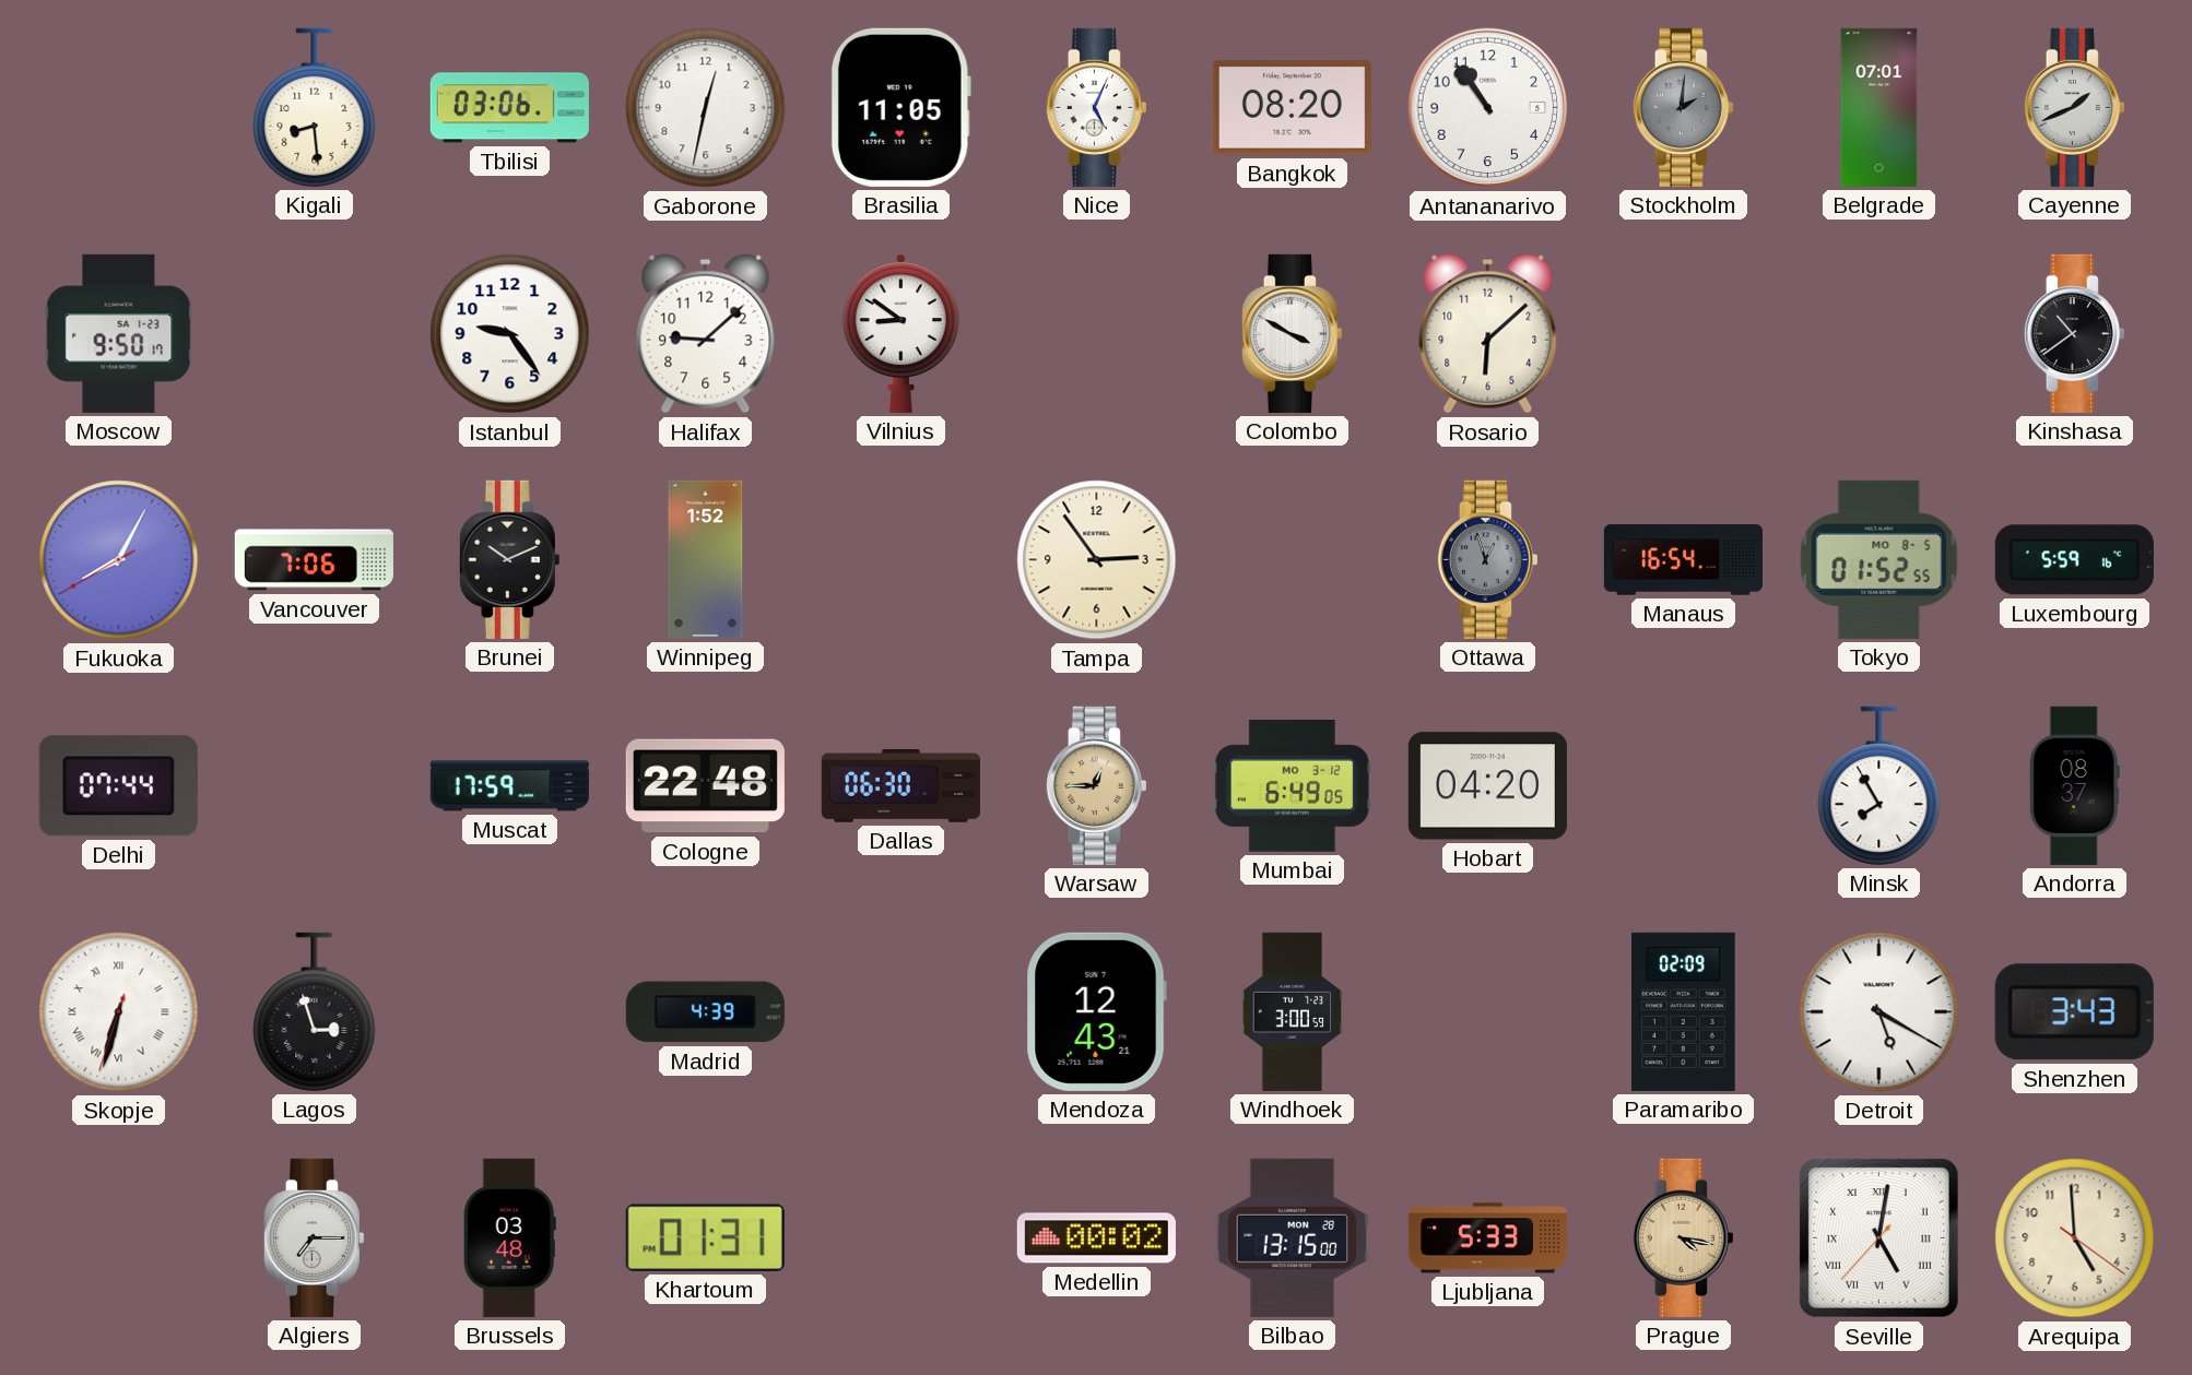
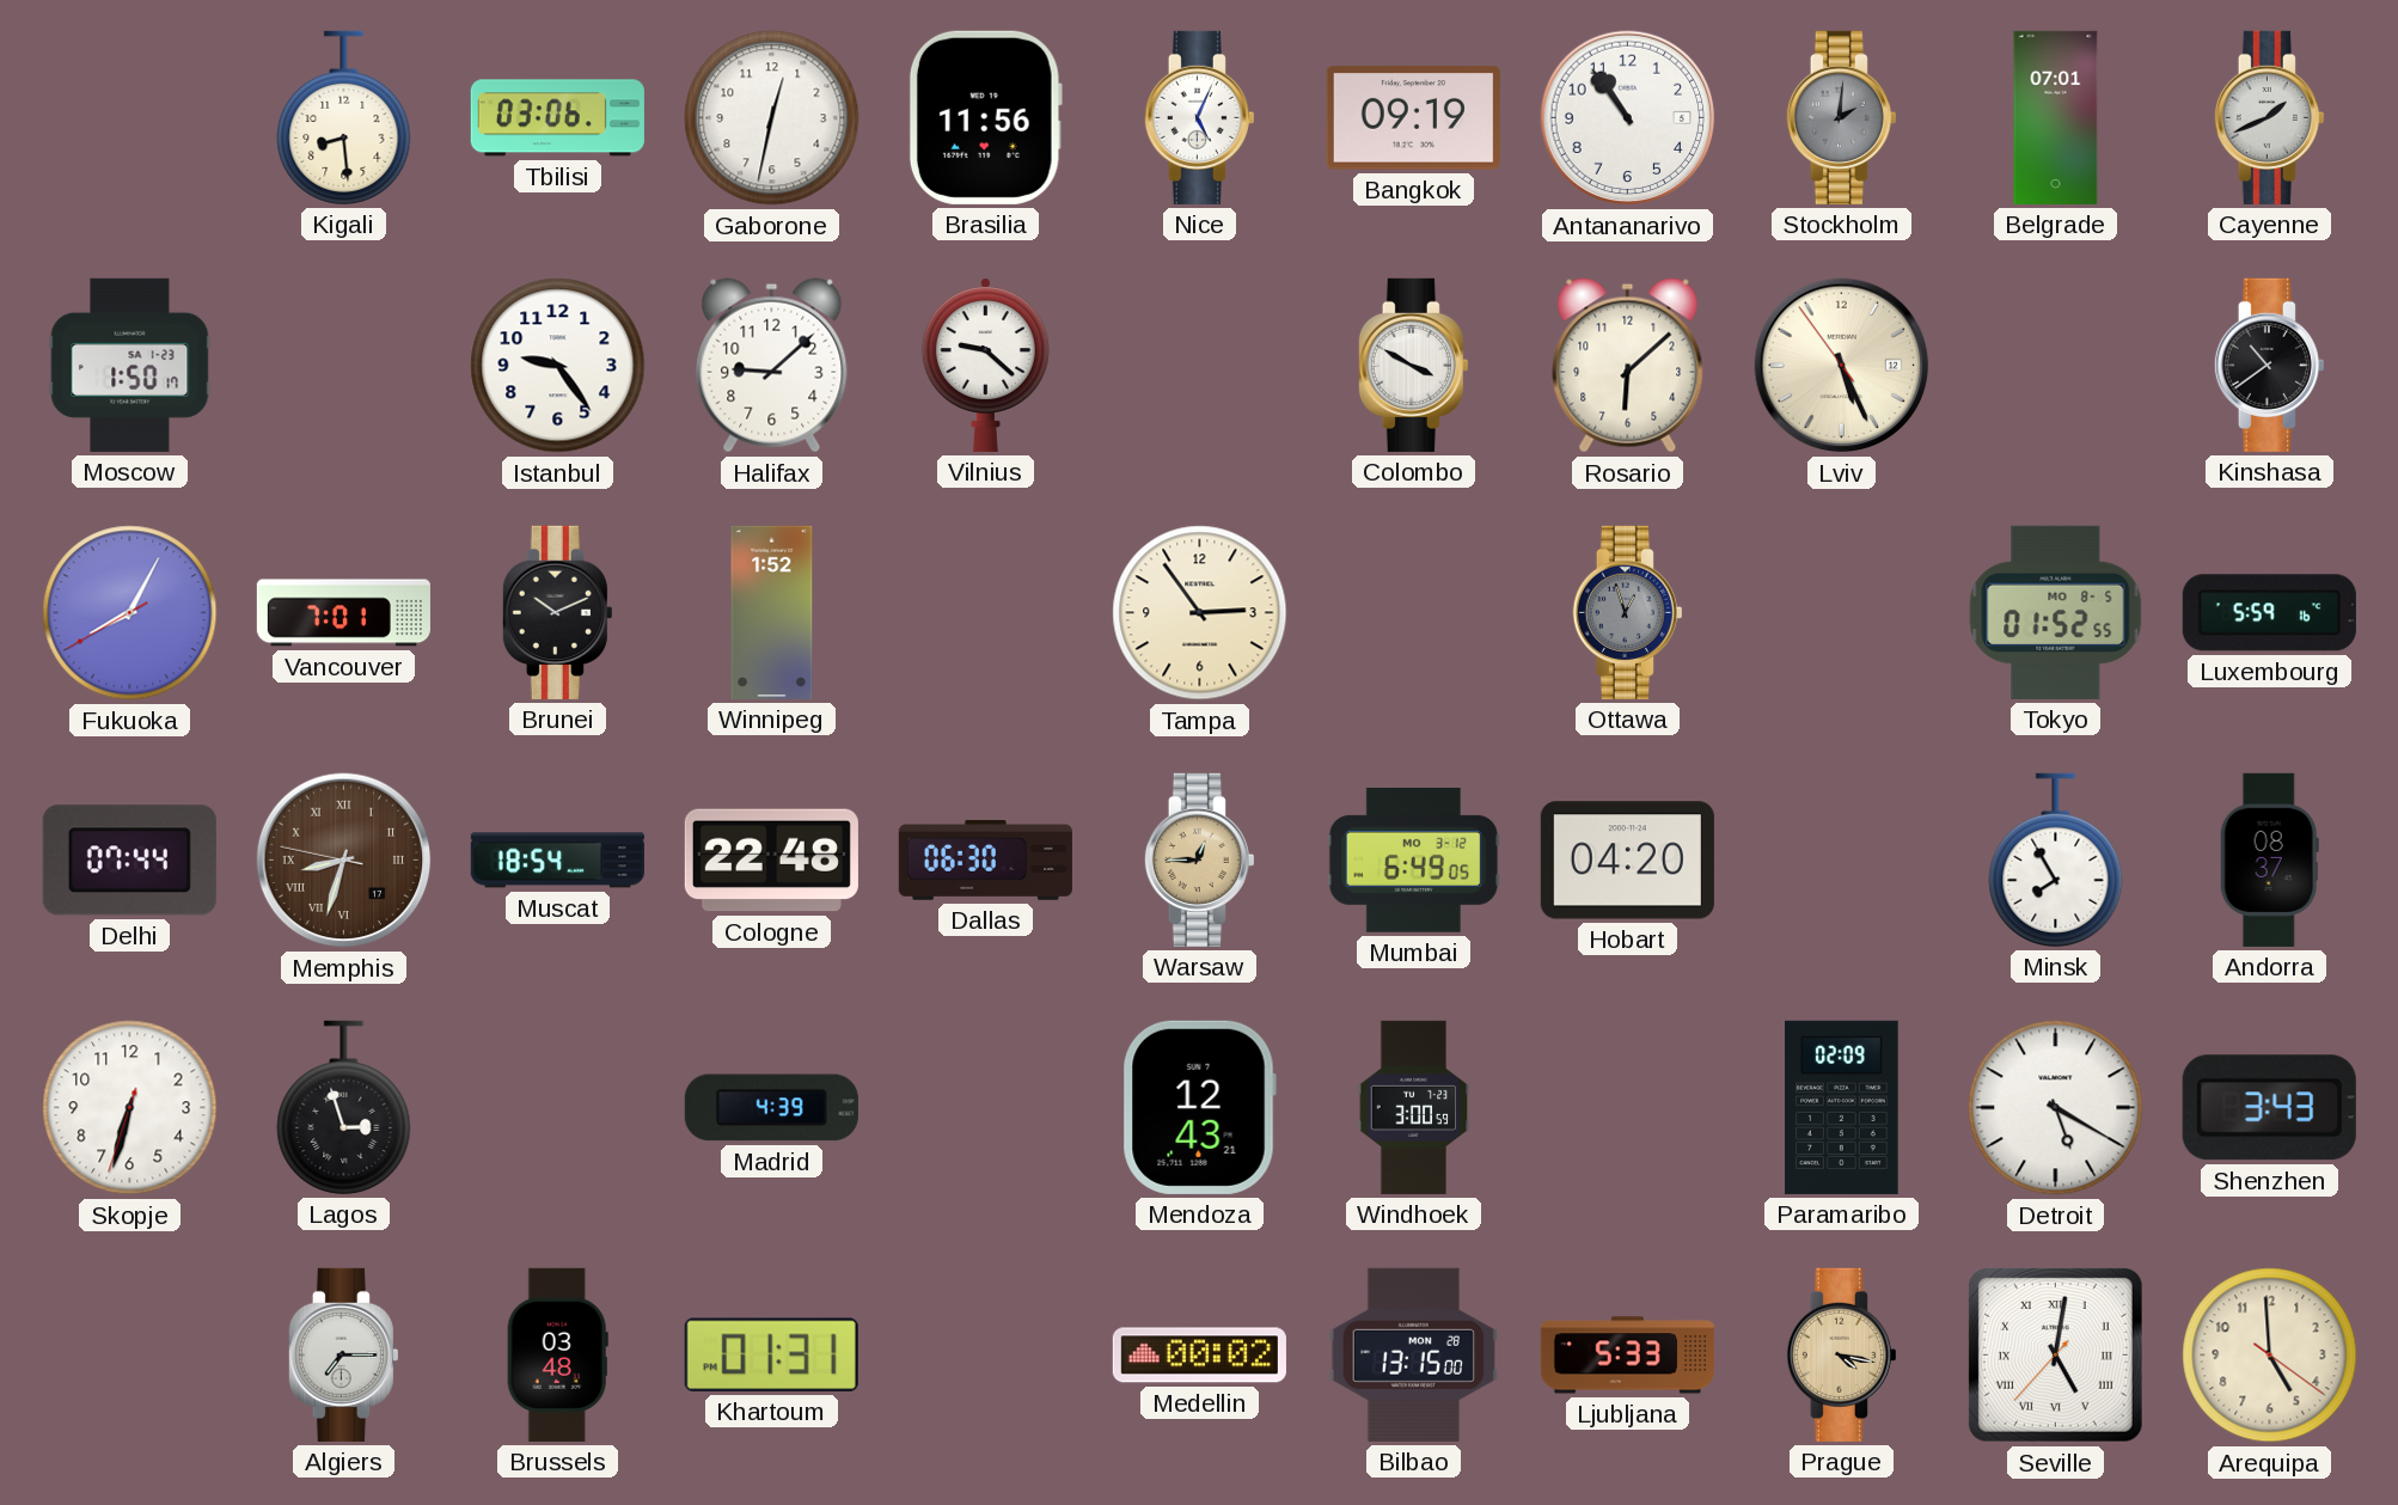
Brasilia: 11:05 -> 11:56
Bangkok: 08:20 -> 09:19
Moscow: 9:50 -> 1:50
Vilnius: 8:51 -> 9:22
Lviv: none -> 5:25
Vancouver: 7:06 -> 7:01
Manaus: 16:54 -> none
Memphis: none -> 8:32
Muscat: 17:59 -> 18:54
Skopje numerals: Roman -> Arabic
